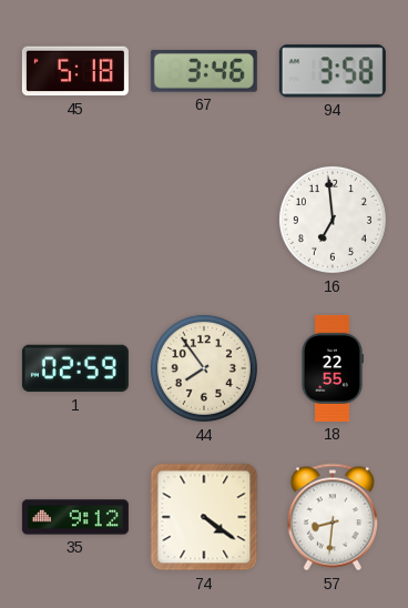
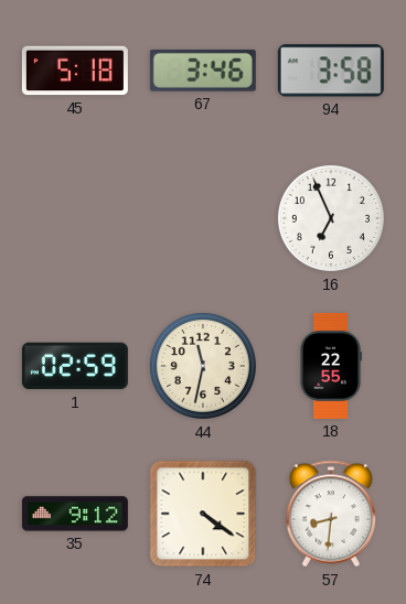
16: 6:59 -> 6:56
44: 7:54 -> 11:32
